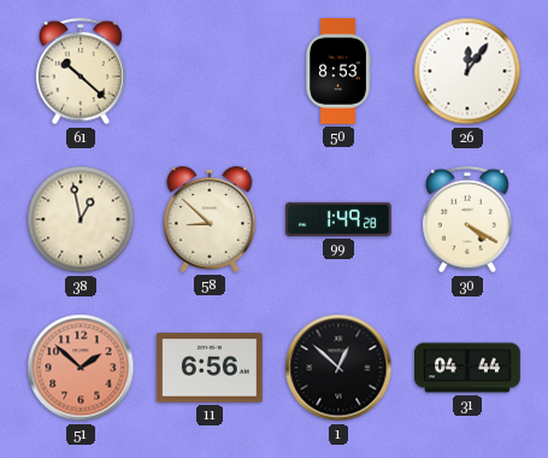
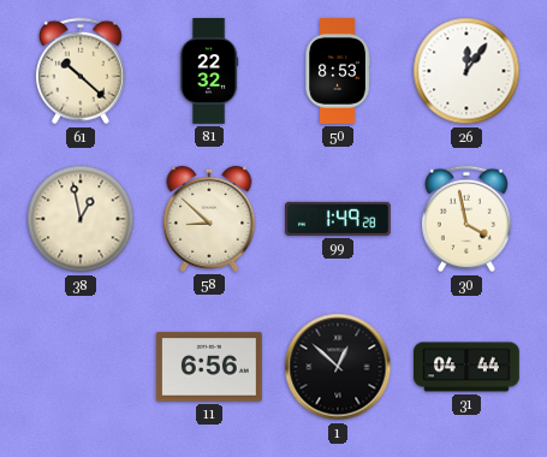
81: none -> 22:32
30: 4:20 -> 3:58
51: 1:52 -> none
